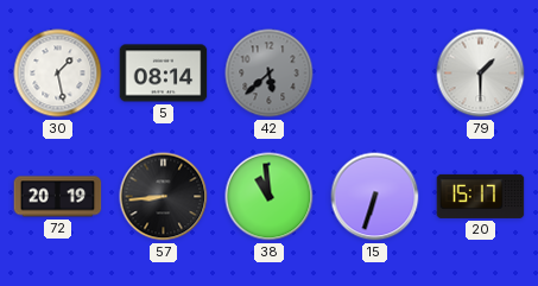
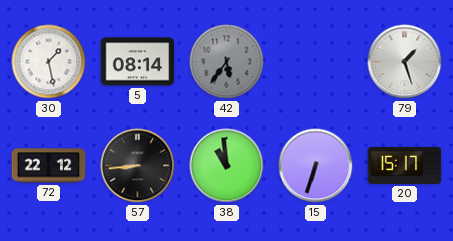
42: 5:38 -> 5:36
79: 1:30 -> 1:27
72: 20:19 -> 22:12
